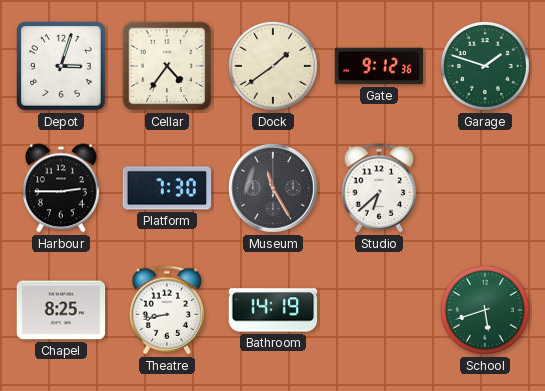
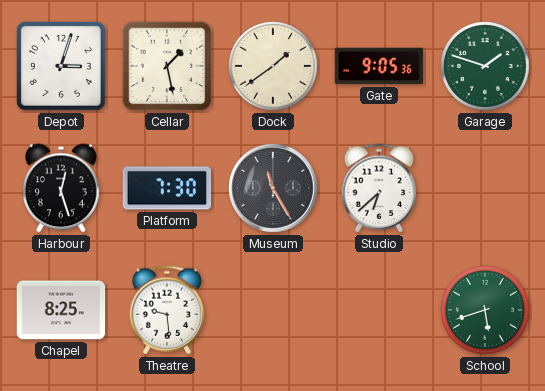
Cellar: 4:36 -> 1:28
Gate: 9:12 -> 9:05
Harbour: 2:45 -> 12:27
Theatre: 8:43 -> 9:29
Bathroom: 14:19 -> none
